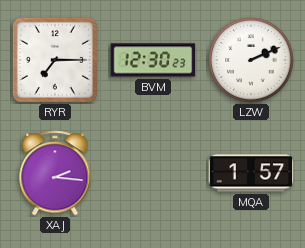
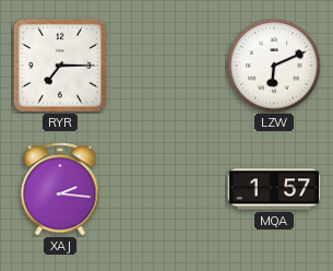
BVM: 12:30 -> none
LZW: 2:11 -> 6:11
